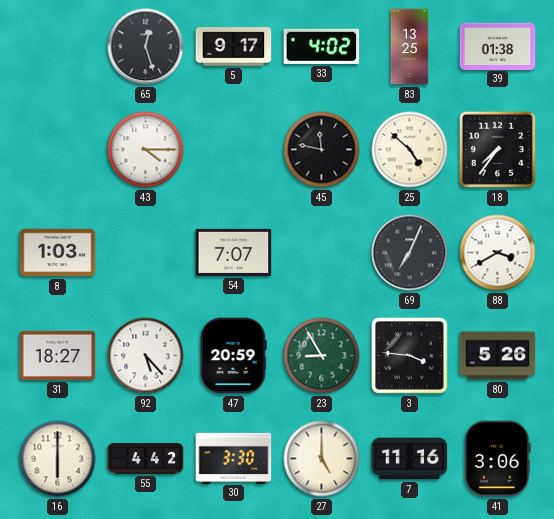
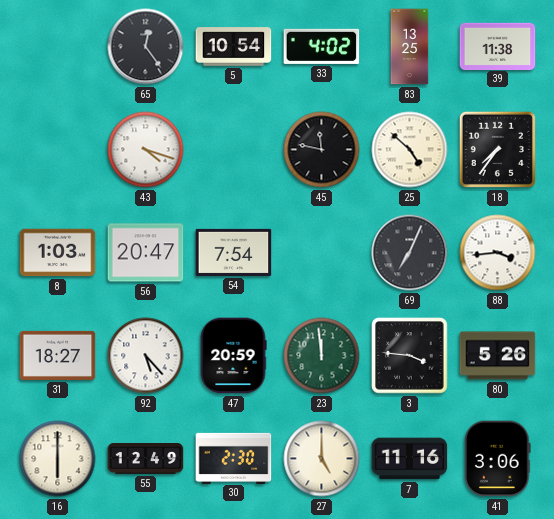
65: 12:27 -> 12:24
5: 9:17 -> 10:54
39: 01:38 -> 11:38
43: 4:15 -> 4:18
56: none -> 20:47
54: 7:07 -> 7:54
88: 3:40 -> 3:44
23: 8:55 -> 11:59
55: 4:42 -> 12:49
30: 3:30 -> 2:30
